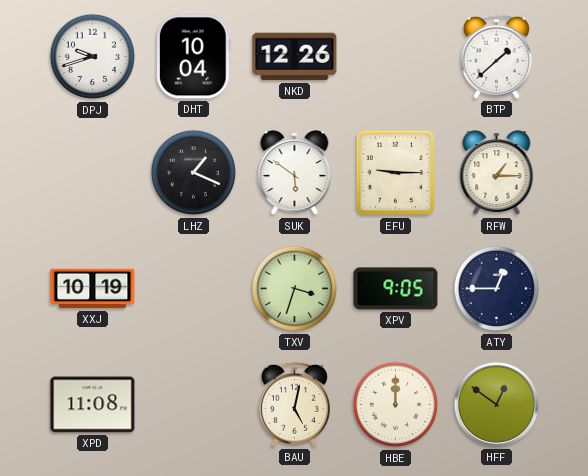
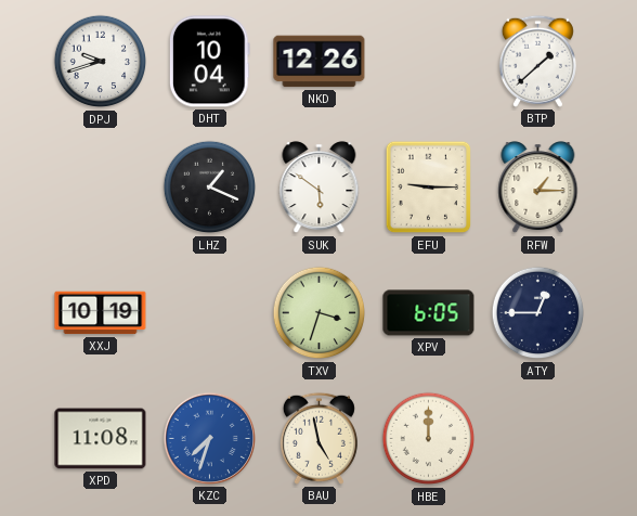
XPV: 9:05 -> 6:05
KZC: none -> 7:33
BAU: 5:02 -> 4:58
HFF: 12:51 -> none
